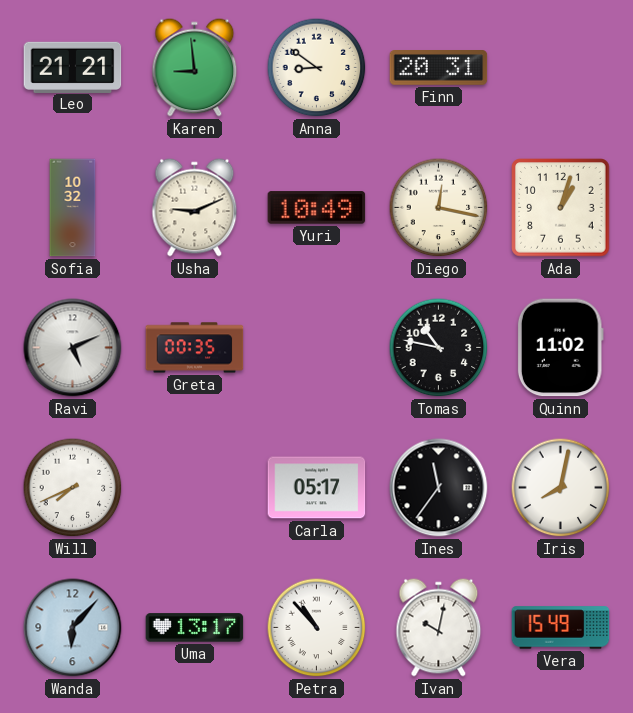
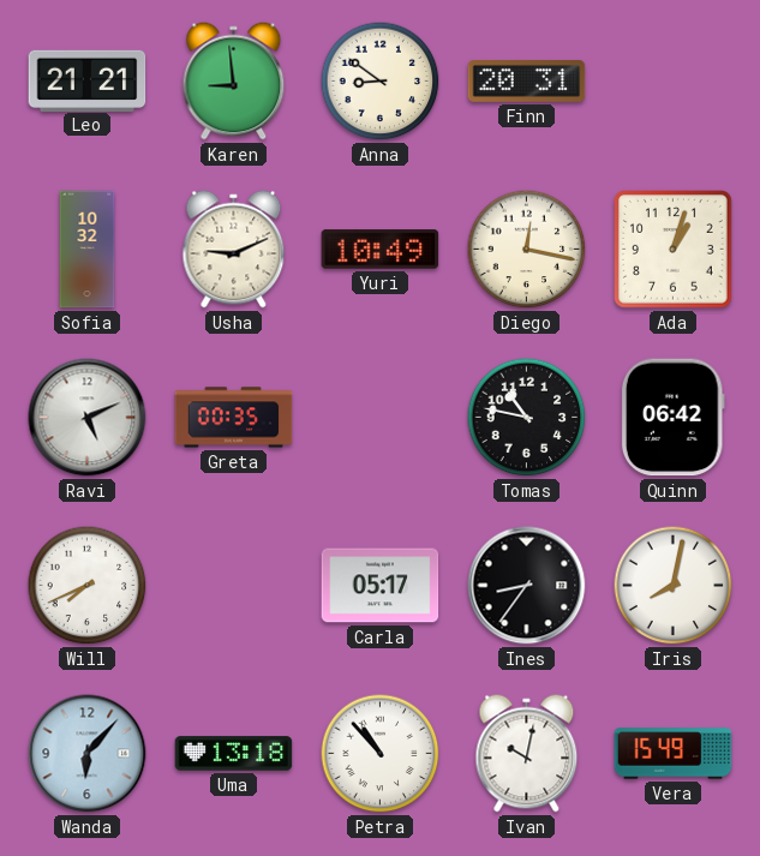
Quinn: 11:02 -> 06:42
Ines: 11:36 -> 8:36
Uma: 13:17 -> 13:18
